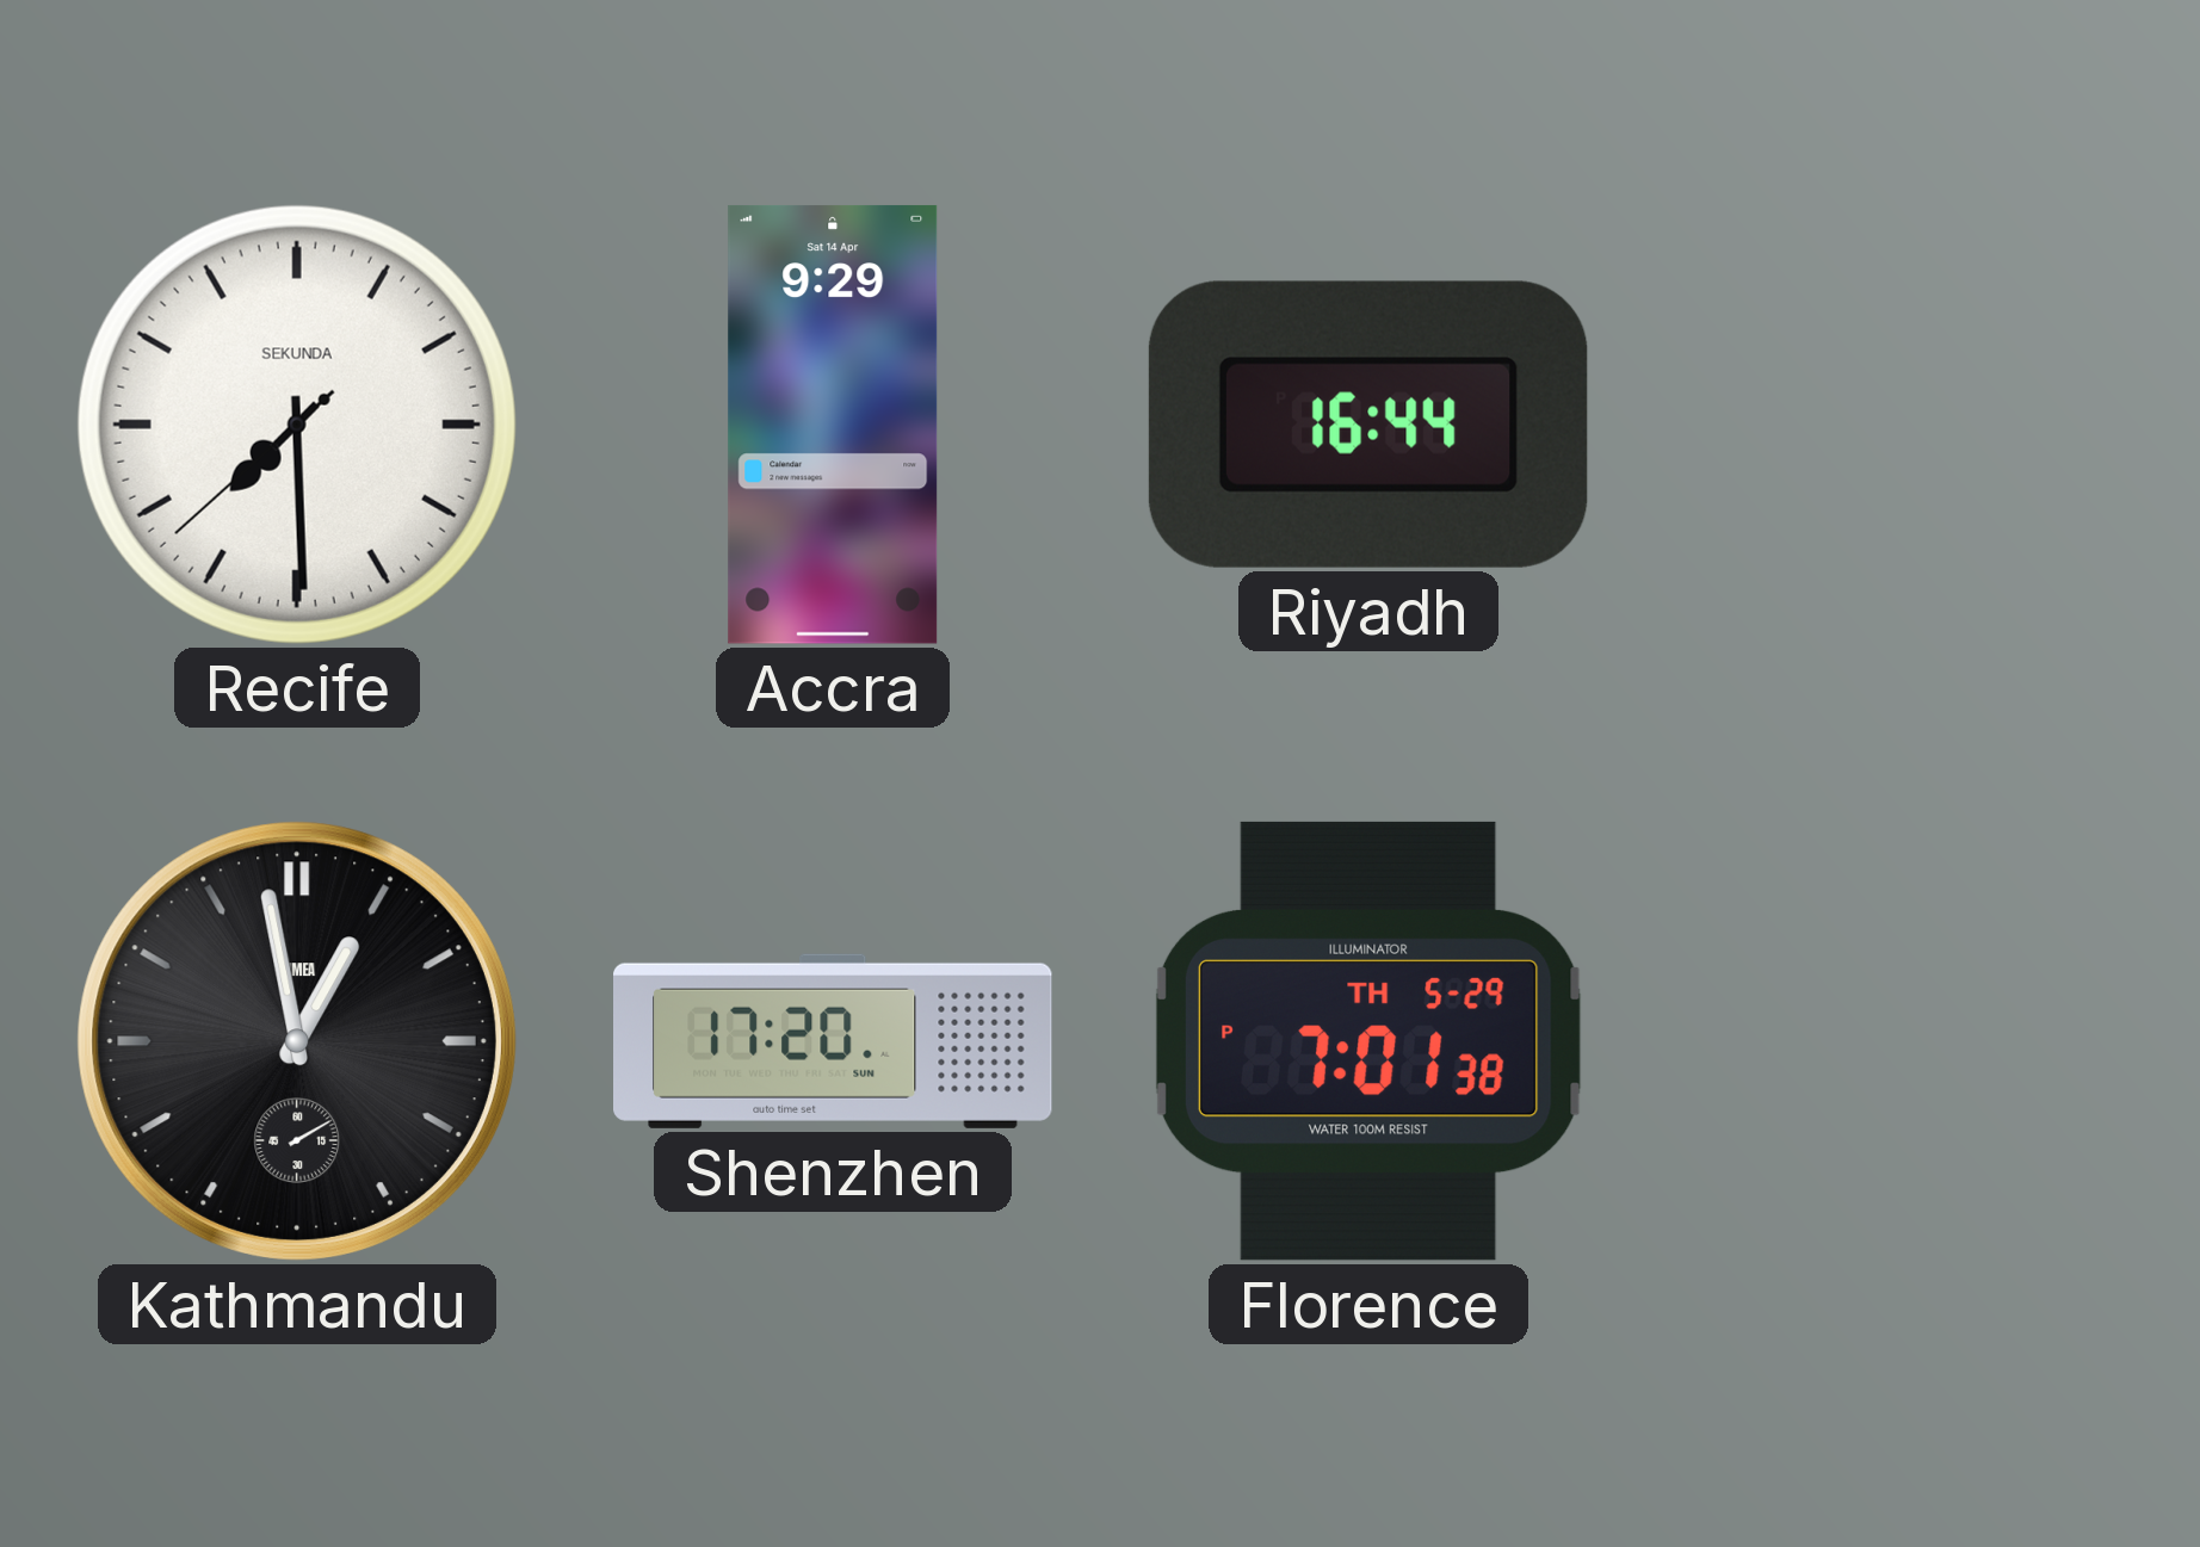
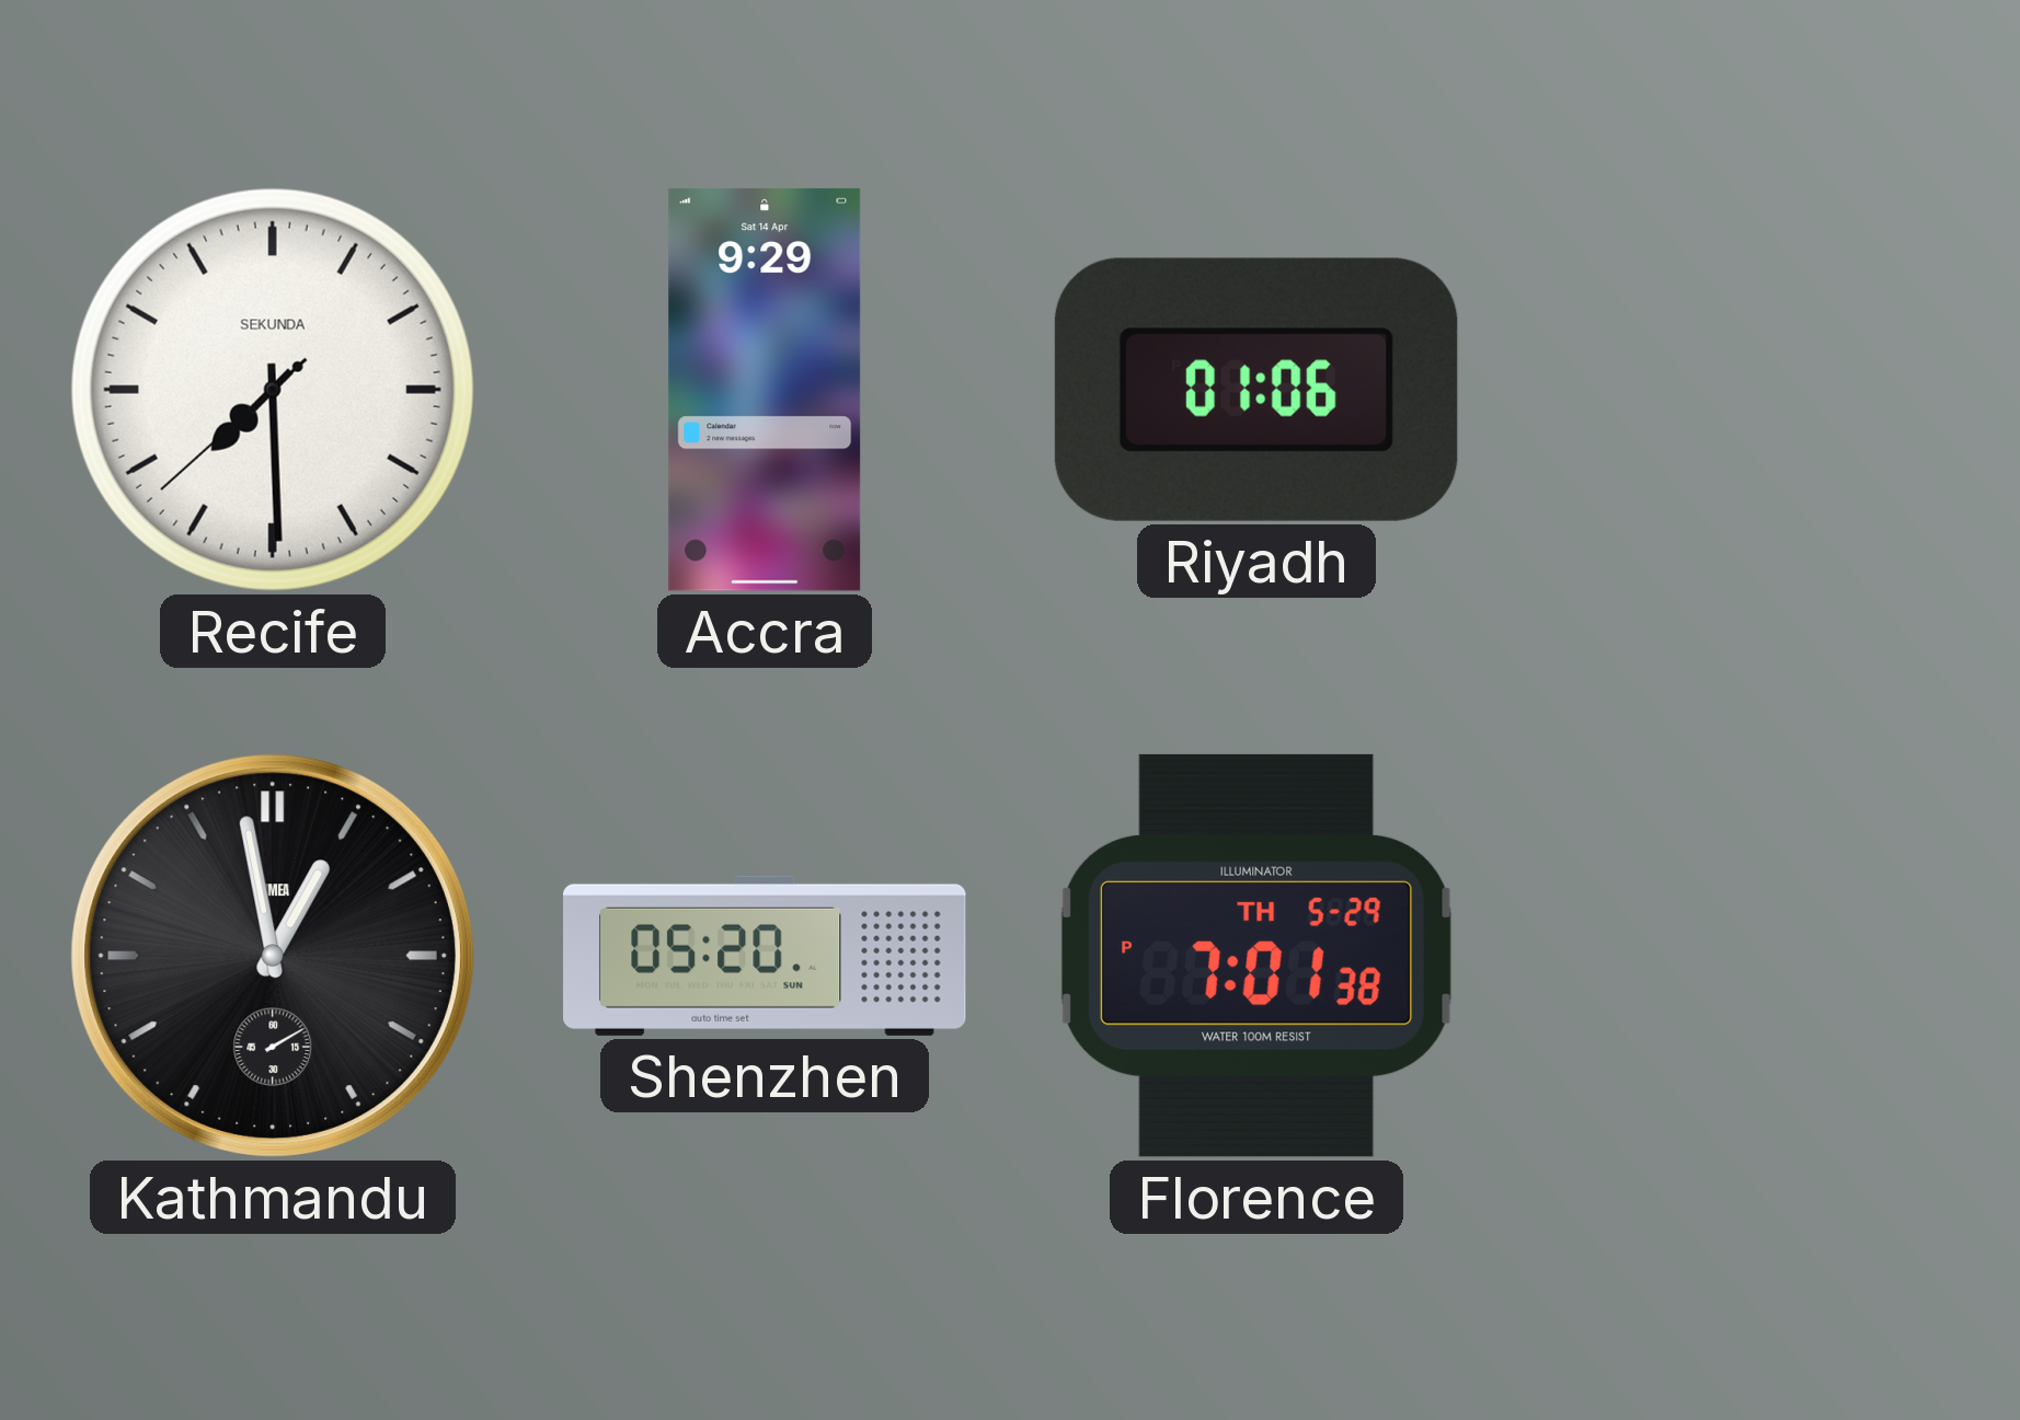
Riyadh: 16:44 -> 01:06
Shenzhen: 17:20 -> 05:20
